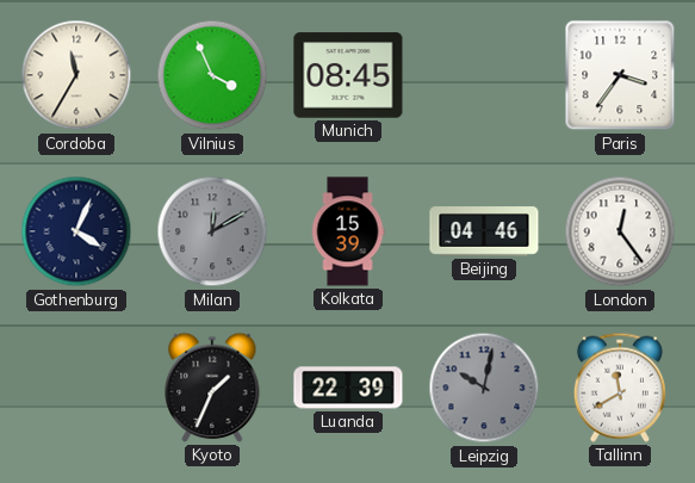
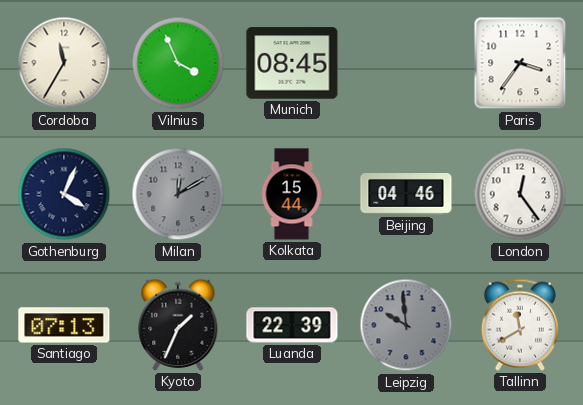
Kolkata: 15:39 -> 15:44
Santiago: none -> 07:13
Leipzig: 10:02 -> 9:59
